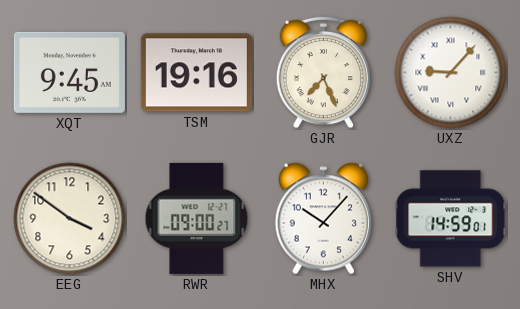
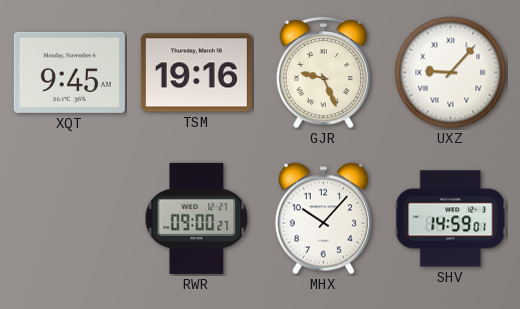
GJR: 7:26 -> 9:26
EEG: 3:51 -> none
